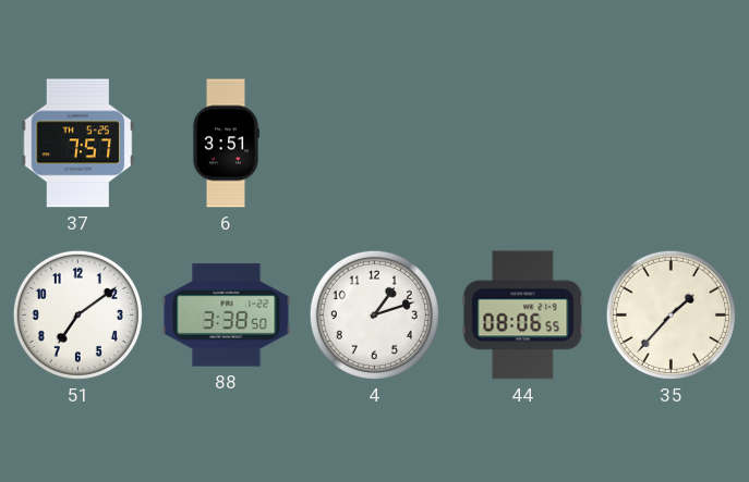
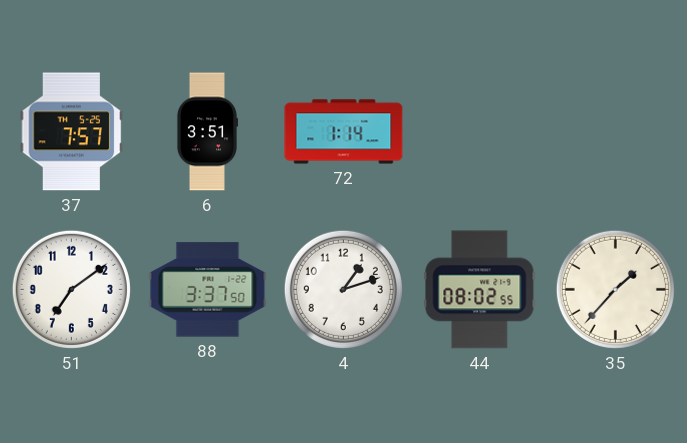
72: none -> 1:14
88: 3:38 -> 3:37
44: 08:06 -> 08:02
